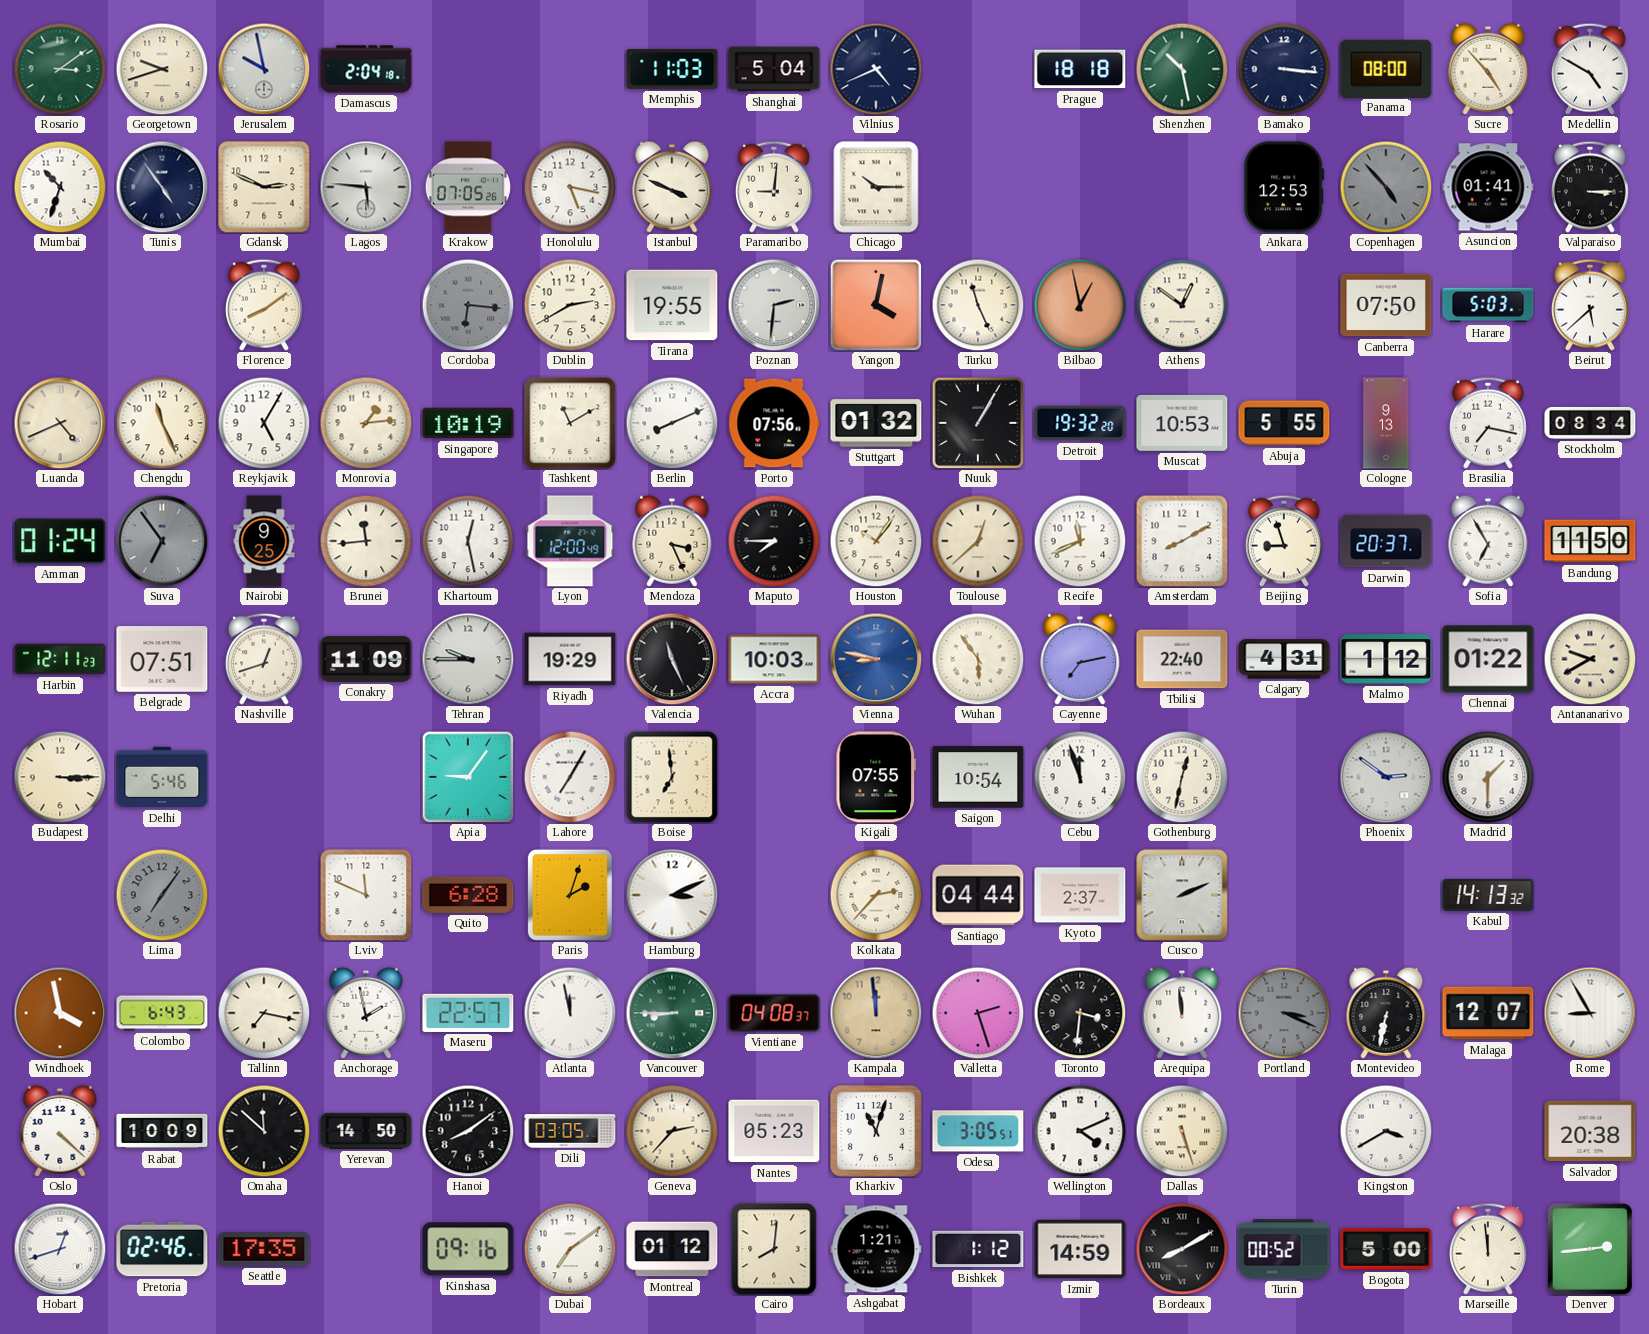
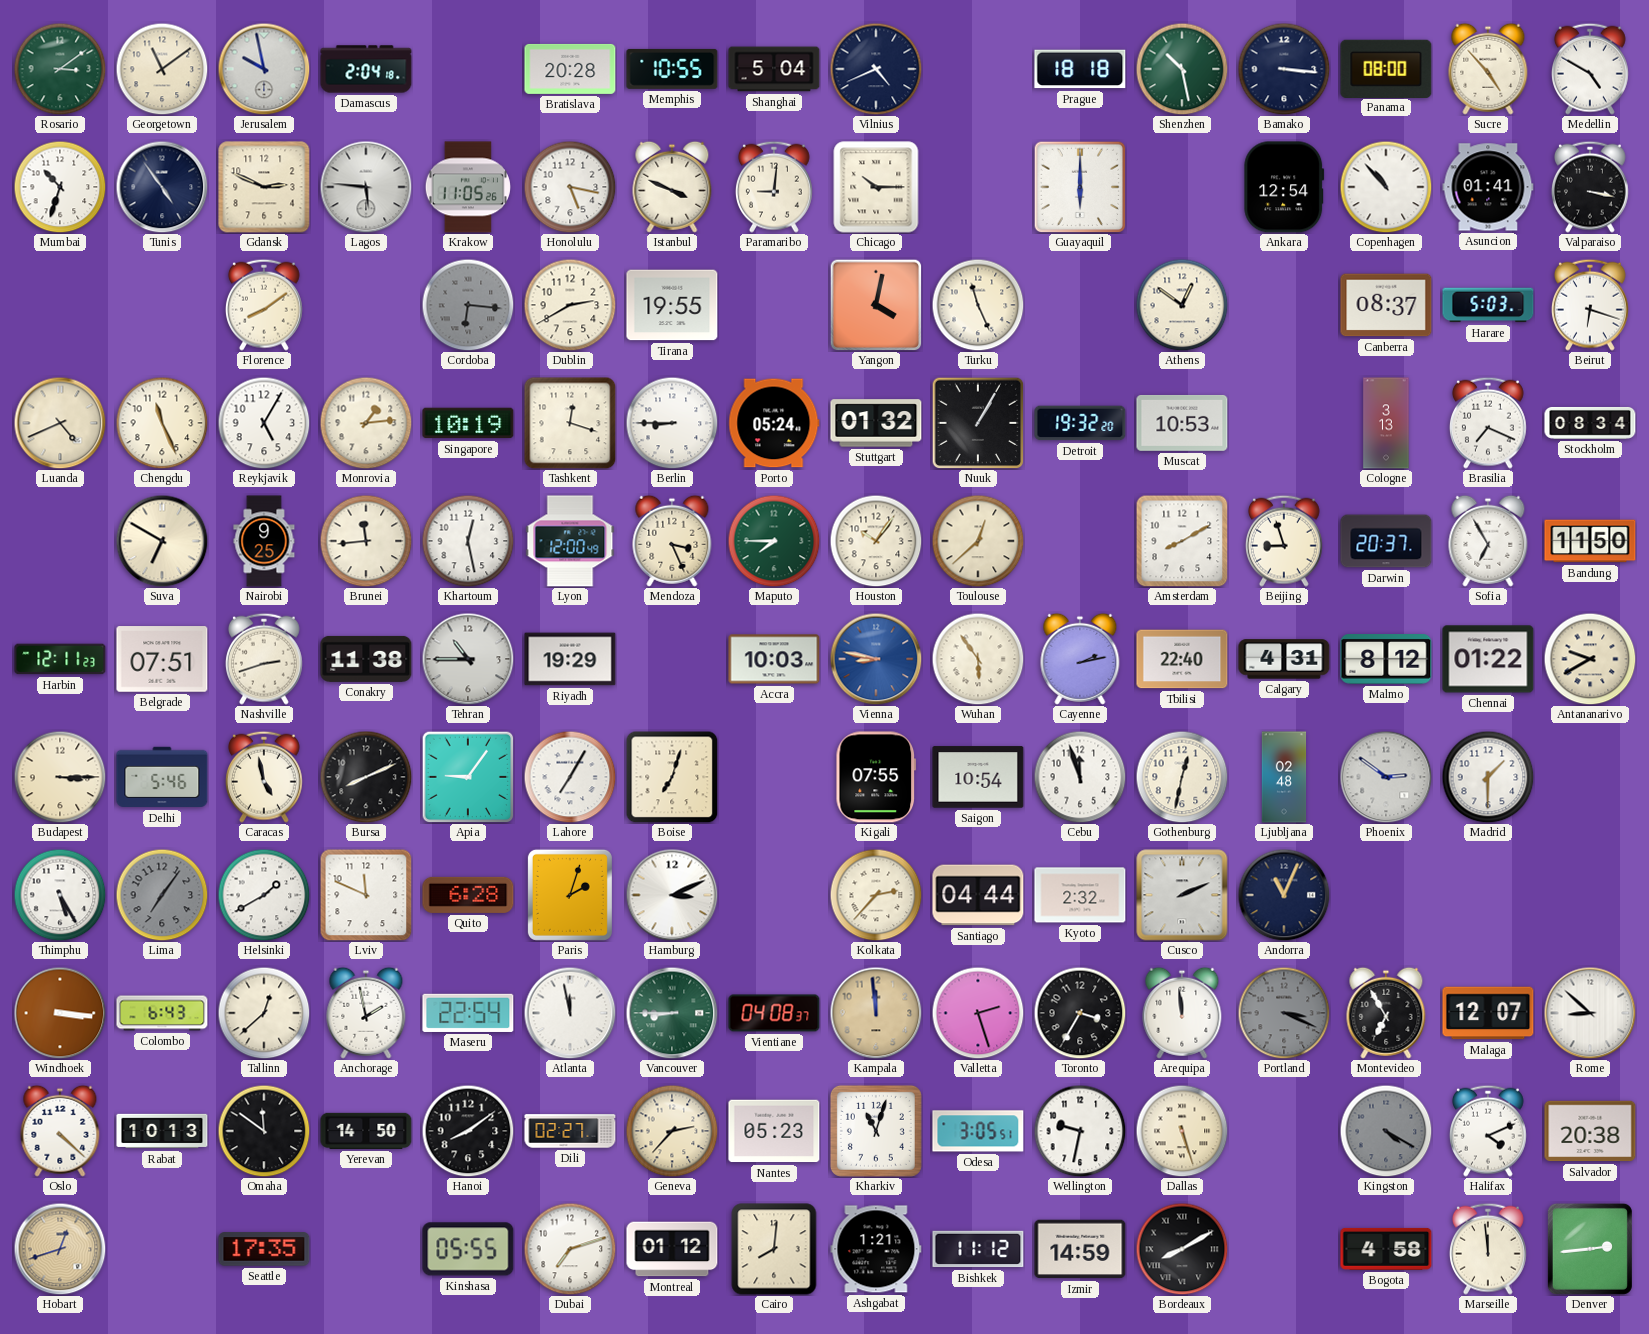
Georgetown: 9:42 -> 11:09
Bratislava: none -> 20:28
Memphis: 11:03 -> 10:55
Krakow: 07:05 -> 11:05
Guayaquil: none -> 6:00
Ankara: 12:53 -> 12:54
Copenhagen: 4:53 -> 10:53
Copenhagen dial: grey -> white
Valparaiso: 3:15 -> 3:17
Poznan: 2:31 -> none
Bilbao: 12:58 -> none
Canberra: 07:50 -> 08:37
Beirut: 5:38 -> 6:18
Tashkent: 11:10 -> 12:18
Berlin: 8:11 -> 8:45
Porto: 07:56 -> 05:24
Abuja: 5:55 -> none
Cologne: 9:13 -> 3:13
Brasilia: 7:17 -> 7:19
Amman: 01:24 -> none
Suva: 6:54 -> 6:50
Suva dial: grey -> cream
Maputo dial: black -> green
Recife: 11:41 -> none
Nashville: 12:42 -> 2:42
Conakry: 11:09 -> 11:38
Tehran: 9:45 -> 10:45
Valencia: 11:26 -> none
Cayenne: 7:13 -> 2:13
Malmo: 1:12 -> 8:12
Caracas: none -> 4:58
Bursa: none -> 8:11
Boise: 6:59 -> 7:03
Ljubljana: none -> 02:48
Thimphu: none -> 5:25
Helsinki: none -> 1:40
Kyoto: 2:37 -> 2:32
Andorra: none -> 11:04
Kabul: 14:13 -> none
Windhoek: 3:58 -> 3:16
Tallinn: 7:17 -> 12:38
Maseru: 22:57 -> 22:54
Toronto: 3:31 -> 3:35
Montevideo: 6:32 -> 6:55
Rome: 8:55 -> 8:52
Rabat: 10:09 -> 10:13
Omaha: 11:52 -> 11:51
Dili: 03:05 -> 02:27
Wellington: 4:11 -> 9:32
Kingston: 3:40 -> 4:20
Kingston dial: white -> grey
Halifax: none -> 4:11
Hobart dial: white -> champagne
Pretoria: 02:46 -> none
Kinshasa: 09:16 -> 05:55
Dubai: 7:09 -> 7:12
Bishkek: 1:12 -> 11:12
Turin: 00:52 -> none
Bogota: 5:00 -> 4:58
